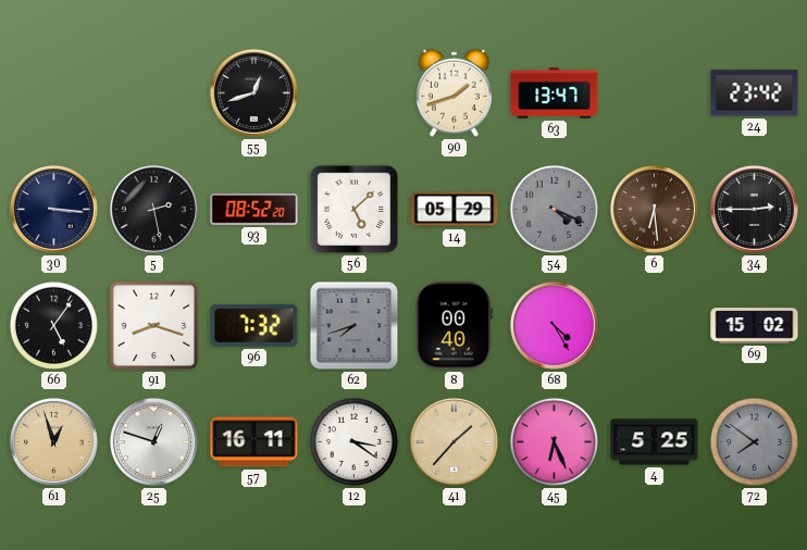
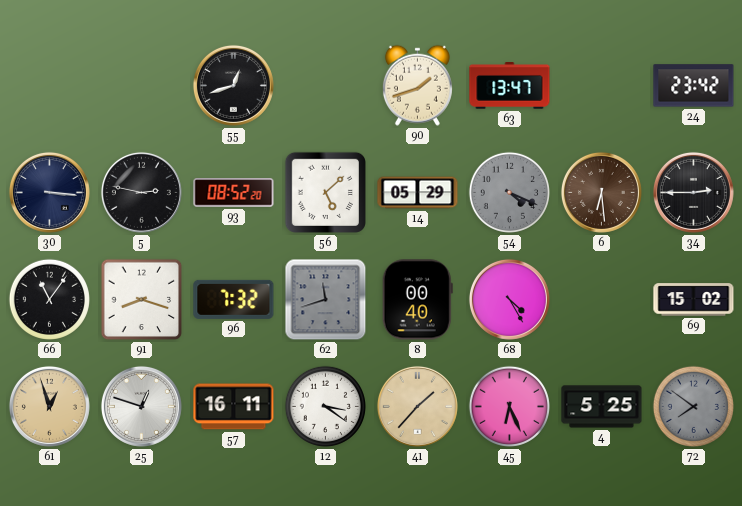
5: 2:28 -> 2:47
66: 5:06 -> 11:06
62: 7:42 -> 11:42
